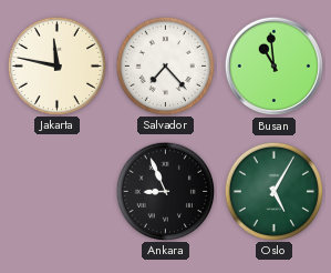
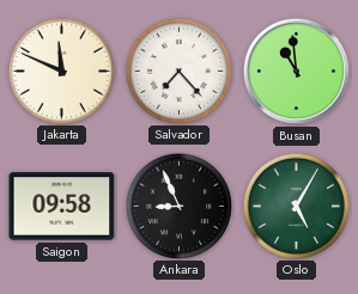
Jakarta: 11:47 -> 11:49
Saigon: none -> 09:58
